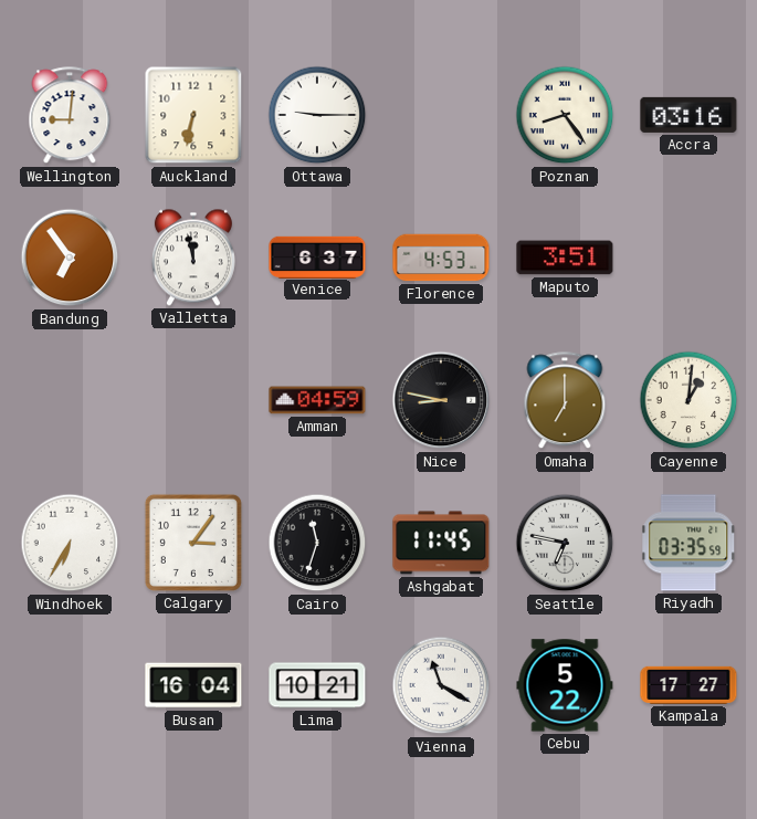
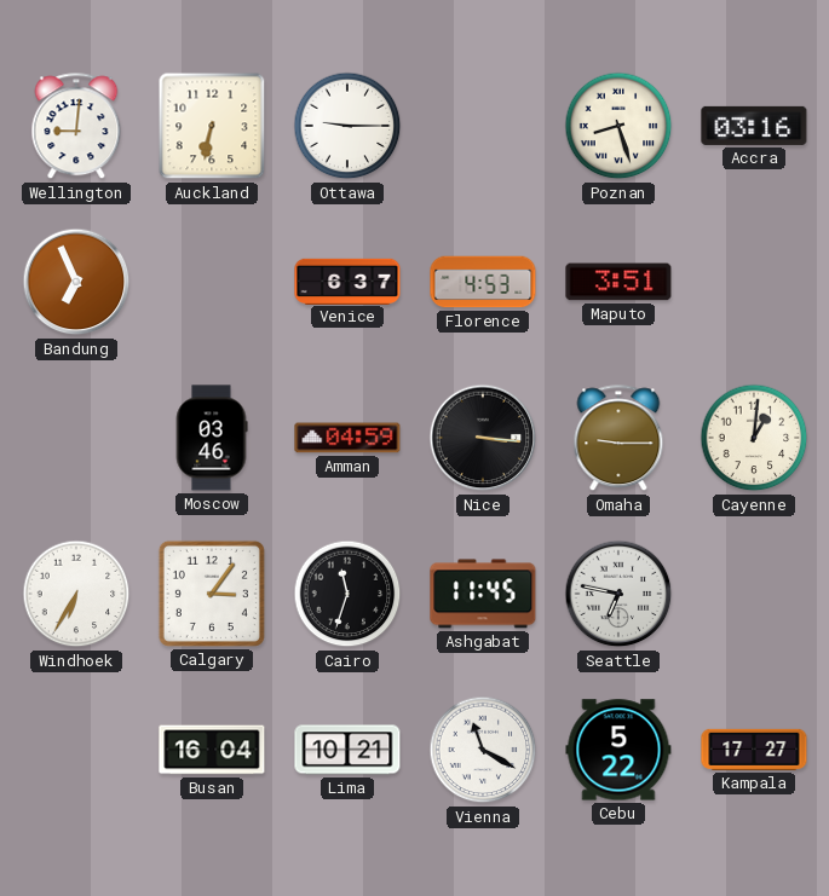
Poznan: 8:24 -> 8:27
Bandung: 6:54 -> 6:56
Valletta: 11:58 -> none
Moscow: none -> 03:46
Nice: 8:47 -> 3:16
Omaha: 7:00 -> 9:15
Riyadh: 03:35 -> none
